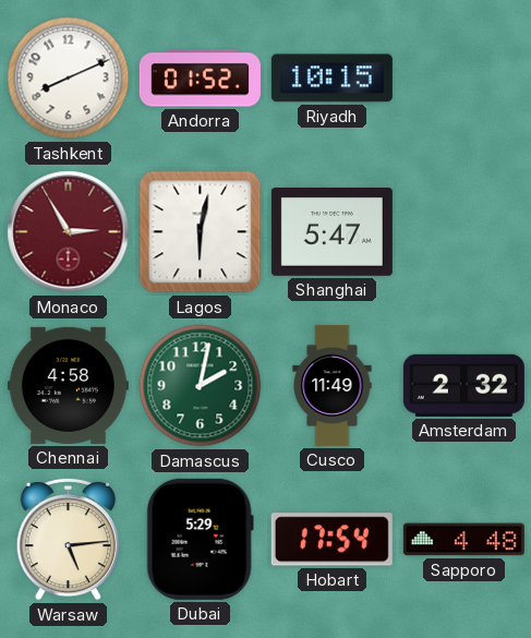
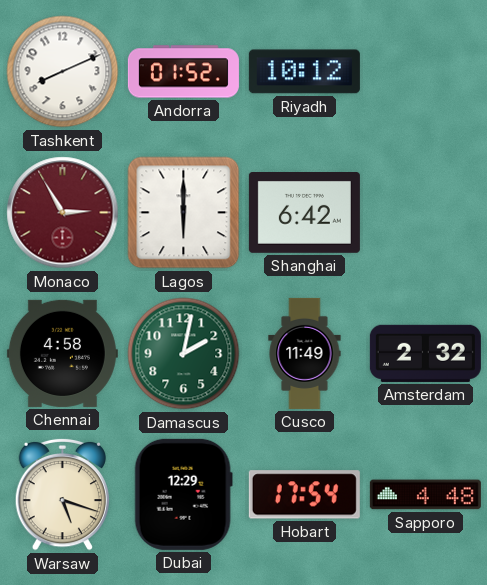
Riyadh: 10:15 -> 10:12
Lagos: 6:02 -> 6:00
Shanghai: 5:47 -> 6:42
Warsaw: 5:14 -> 5:18
Dubai: 5:29 -> 12:29
